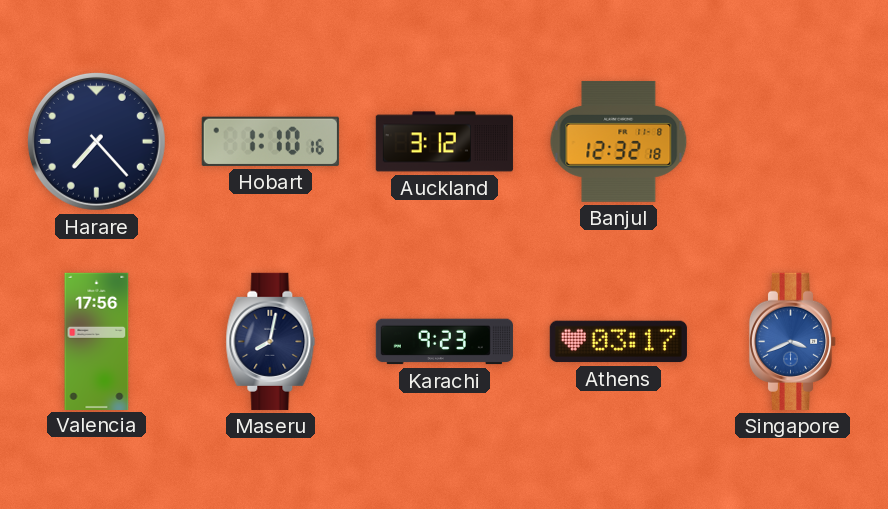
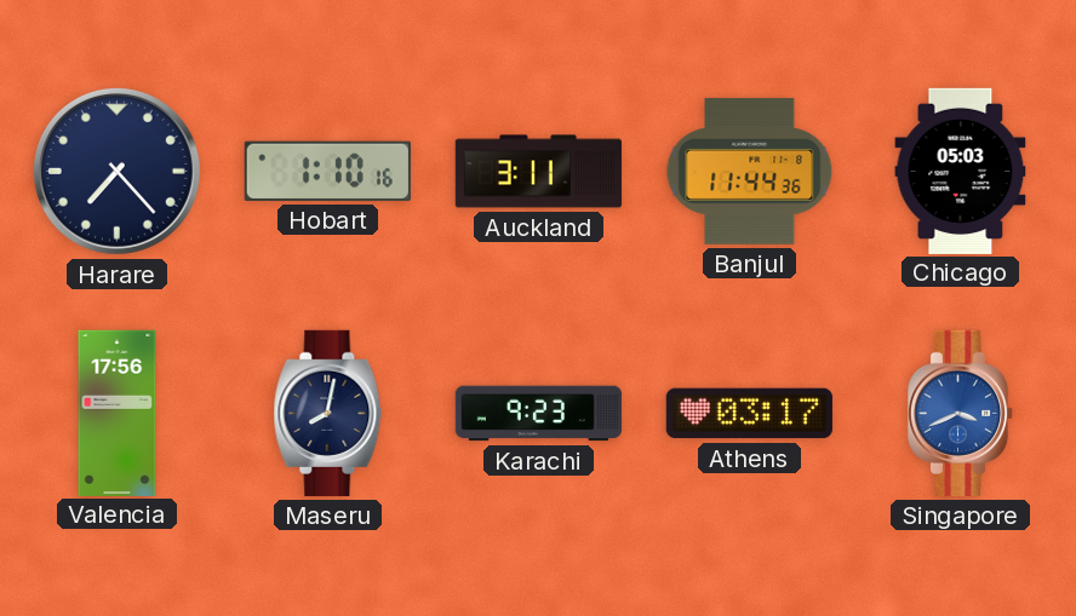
Auckland: 3:12 -> 3:11
Banjul: 12:32 -> 11:44
Chicago: none -> 05:03
